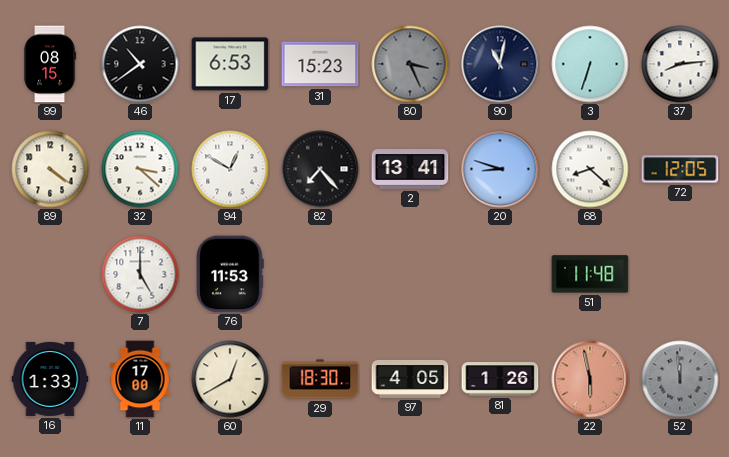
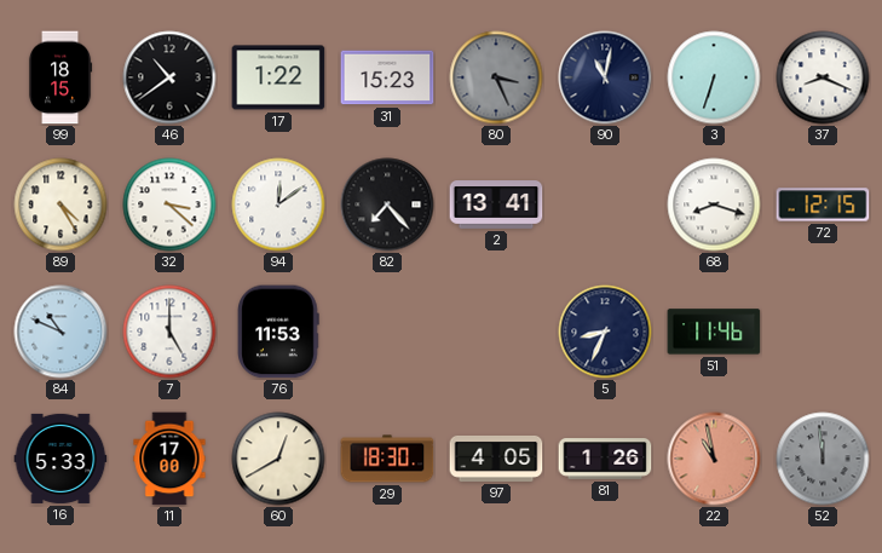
99: 08:15 -> 18:15
17: 6:53 -> 1:22
37: 8:14 -> 8:19
89: 4:21 -> 4:25
94: 12:50 -> 12:09
20: 8:48 -> none
68: 8:22 -> 8:18
72: 12:05 -> 12:15
84: none -> 10:49
5: none -> 8:34
51: 11:48 -> 11:46
16: 1:33 -> 5:33
22: 5:58 -> 10:58
